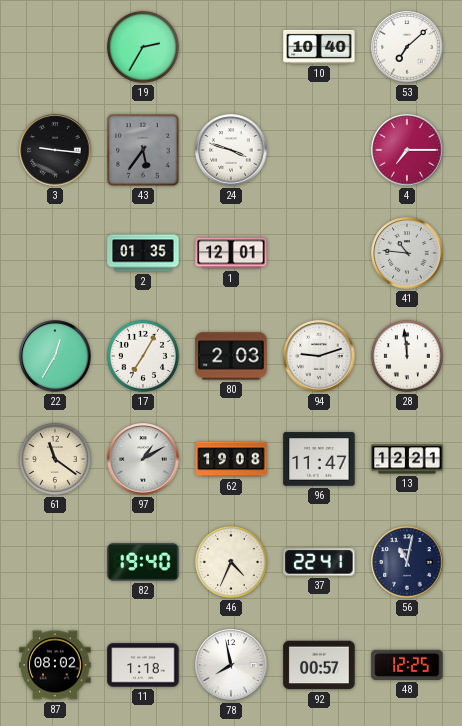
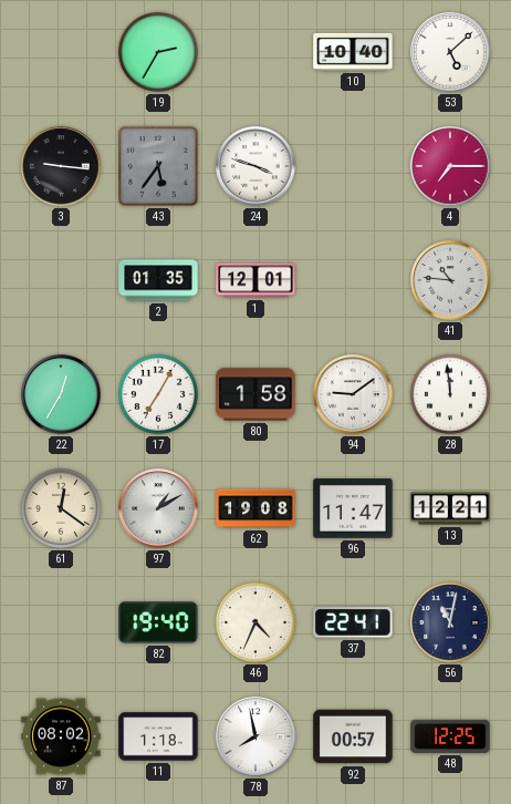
53: 7:08 -> 5:08
80: 2:03 -> 1:58
94: 9:12 -> 9:09
61: 11:21 -> 12:21
